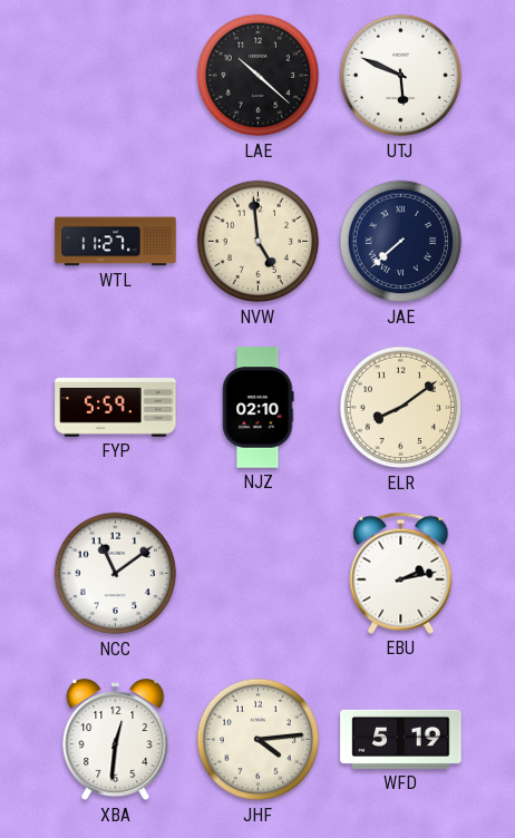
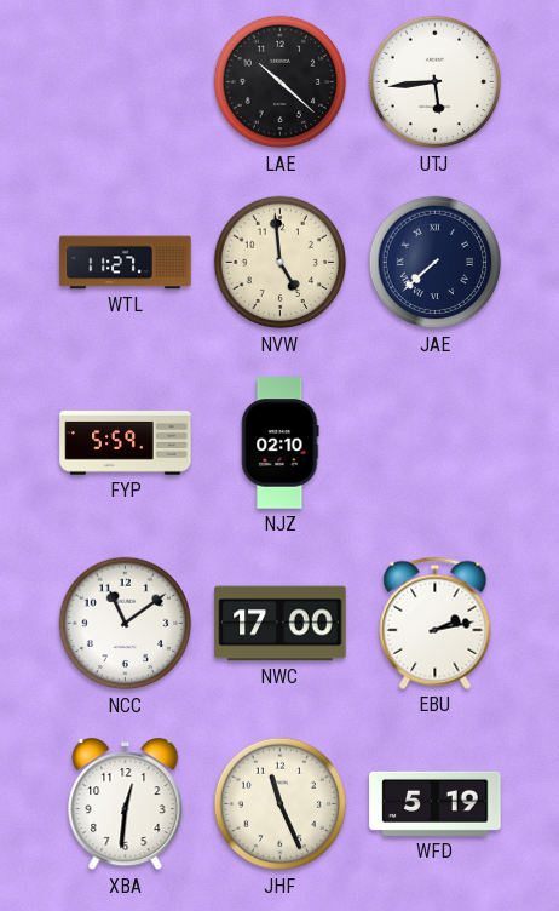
UTJ: 5:49 -> 5:44
ELR: 8:09 -> none
NWC: none -> 17:00
JHF: 4:14 -> 11:26
